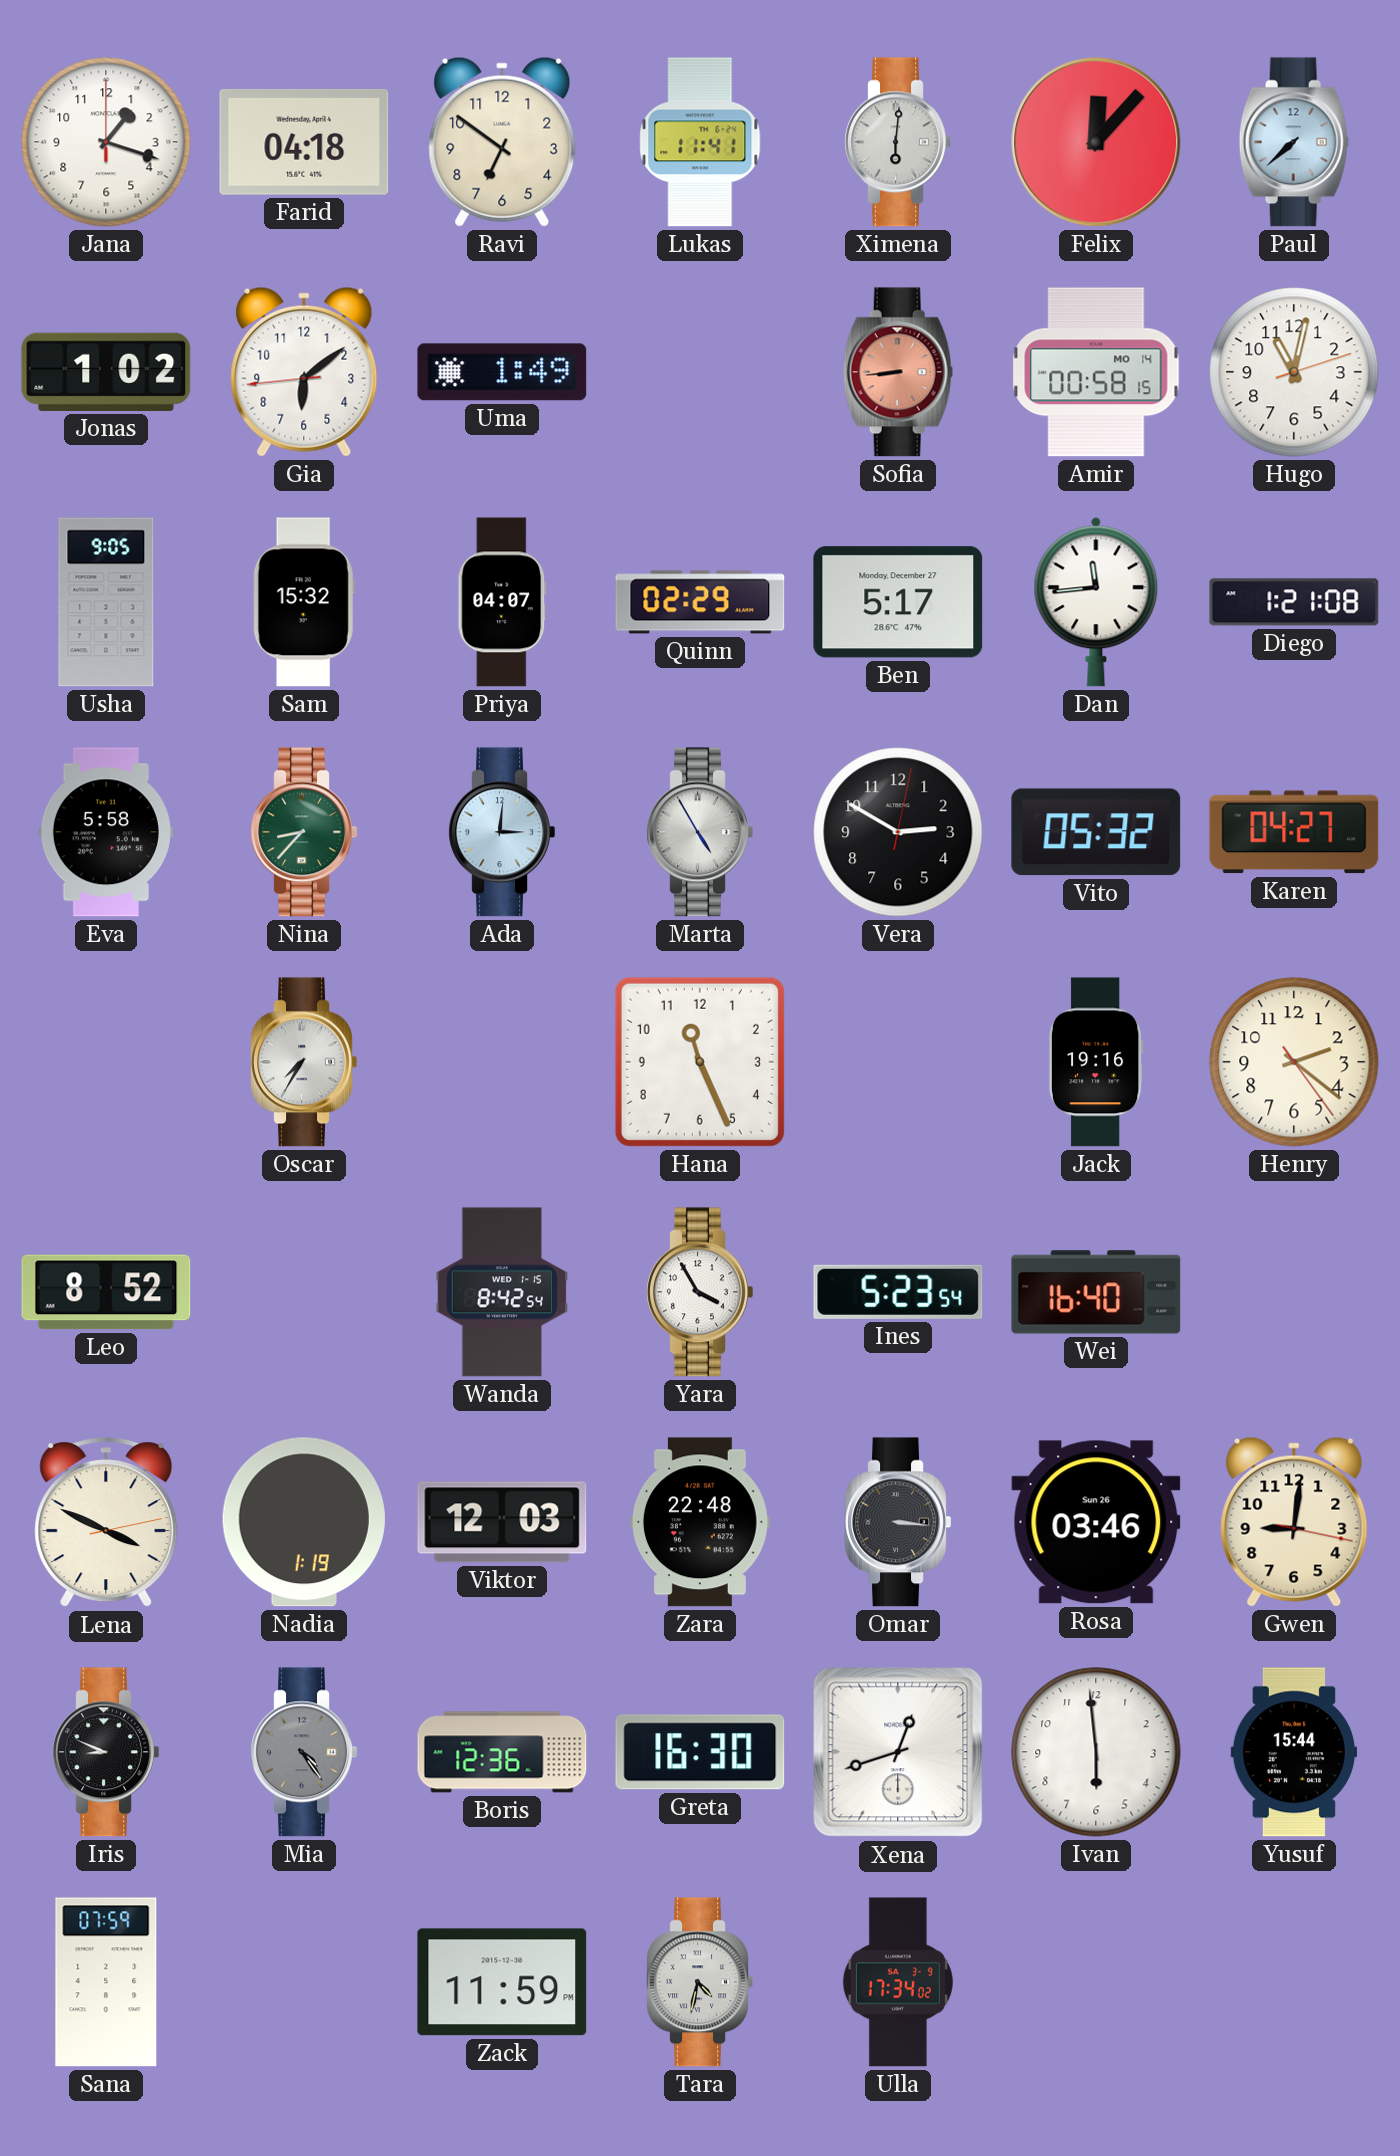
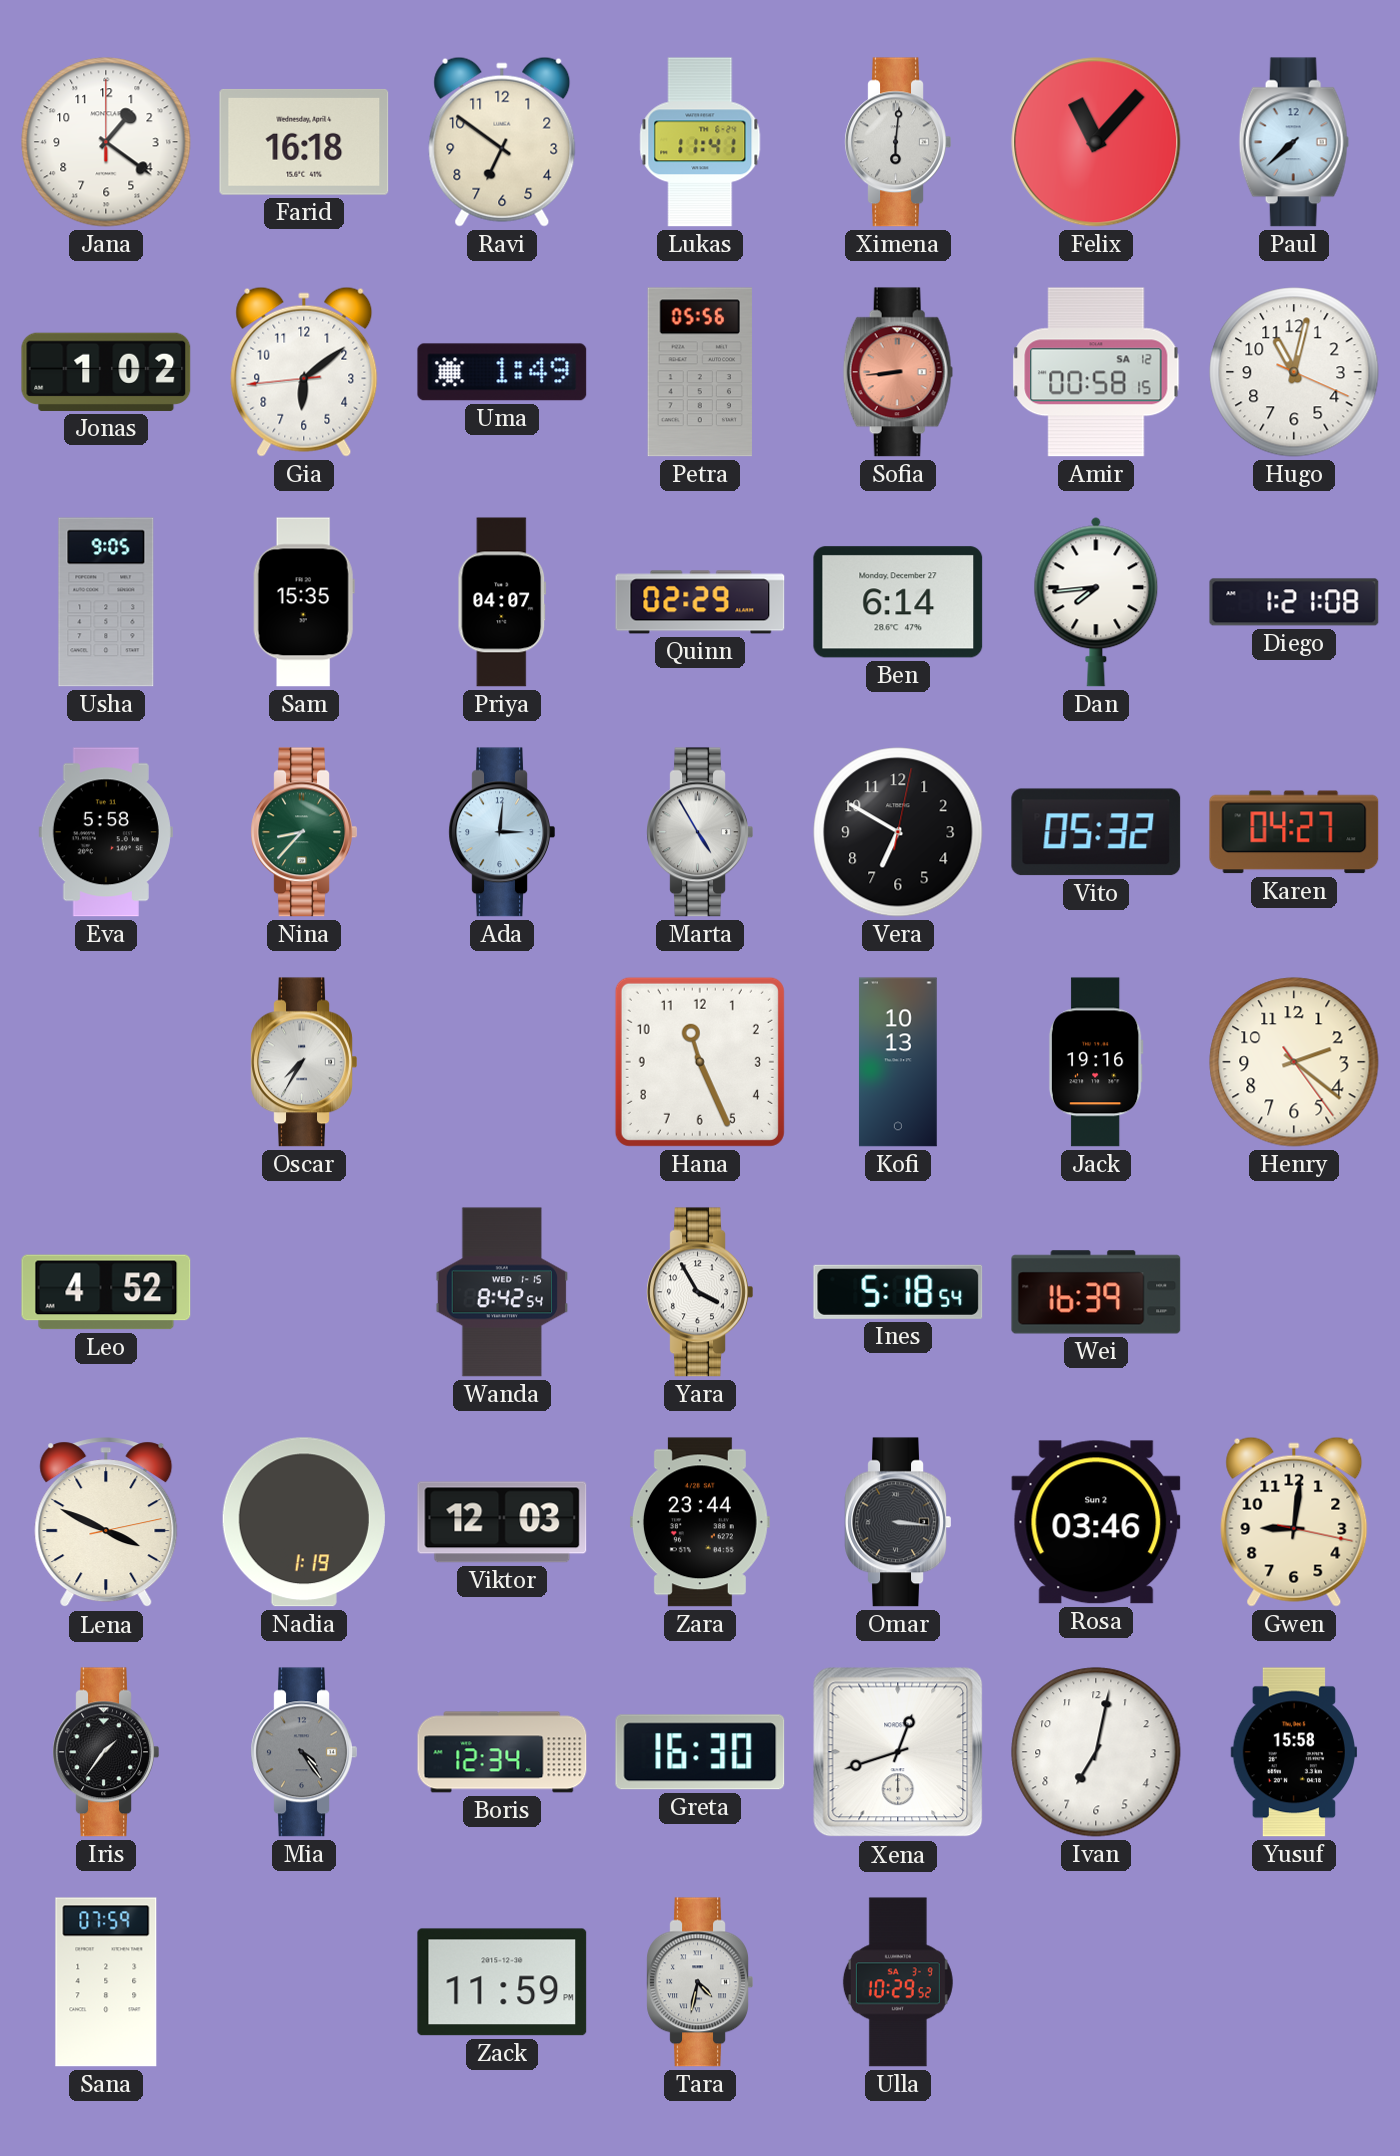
Jana: 1:18 -> 1:21
Farid: 04:18 -> 16:18
Felix: 12:07 -> 11:07
Petra: none -> 05:56
Amir date: MO 14 -> SA 12
Hugo: 11:02:12 -> 11:02:19
Sam: 15:32 -> 15:35
Ben: 5:17 -> 6:14
Dan: 11:44 -> 7:44
Vera: 2:50 -> 6:50
Kofi: none -> 10:13
Leo: 8:52 -> 4:52
Ines: 5:23 -> 5:18
Wei: 16:40 -> 16:39
Zara: 22:48 -> 23:44
Rosa date: Sun 26 -> Sun 2
Iris: 8:49 -> 1:36
Boris: 12:36 -> 12:34
Ivan: 5:59 -> 7:02
Yusuf: 15:44 -> 15:58
Ulla: 17:34 -> 10:29
